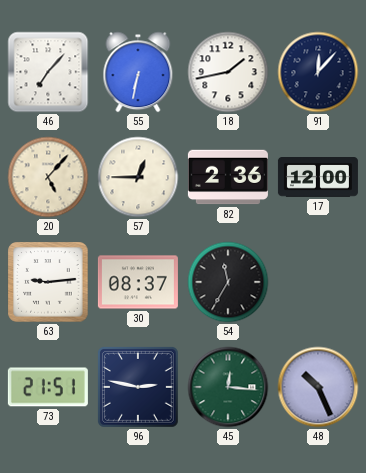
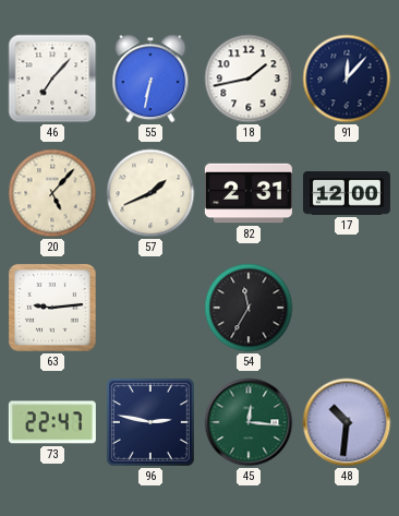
57: 12:45 -> 1:41
82: 2:36 -> 2:31
30: 08:37 -> none
73: 21:51 -> 22:47
48: 10:26 -> 10:31
